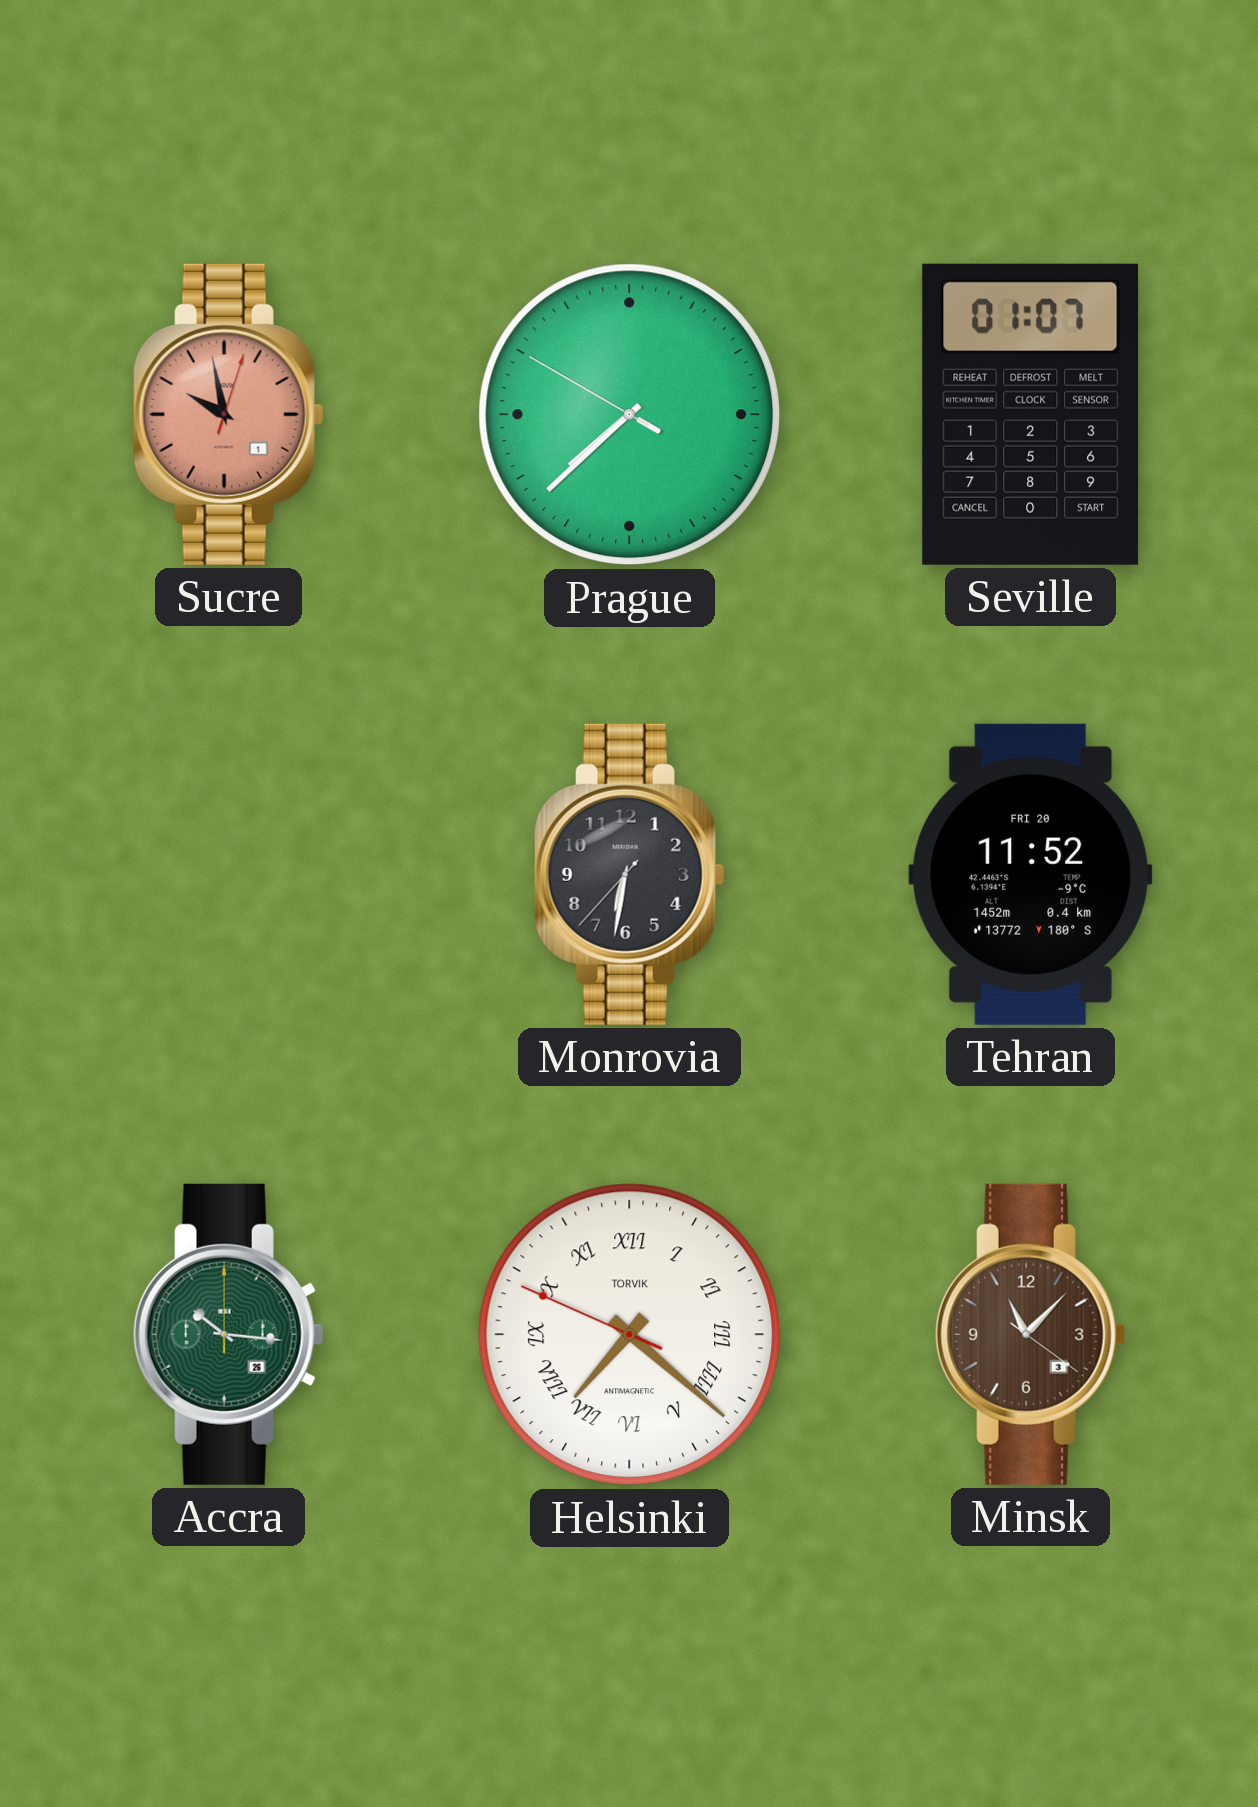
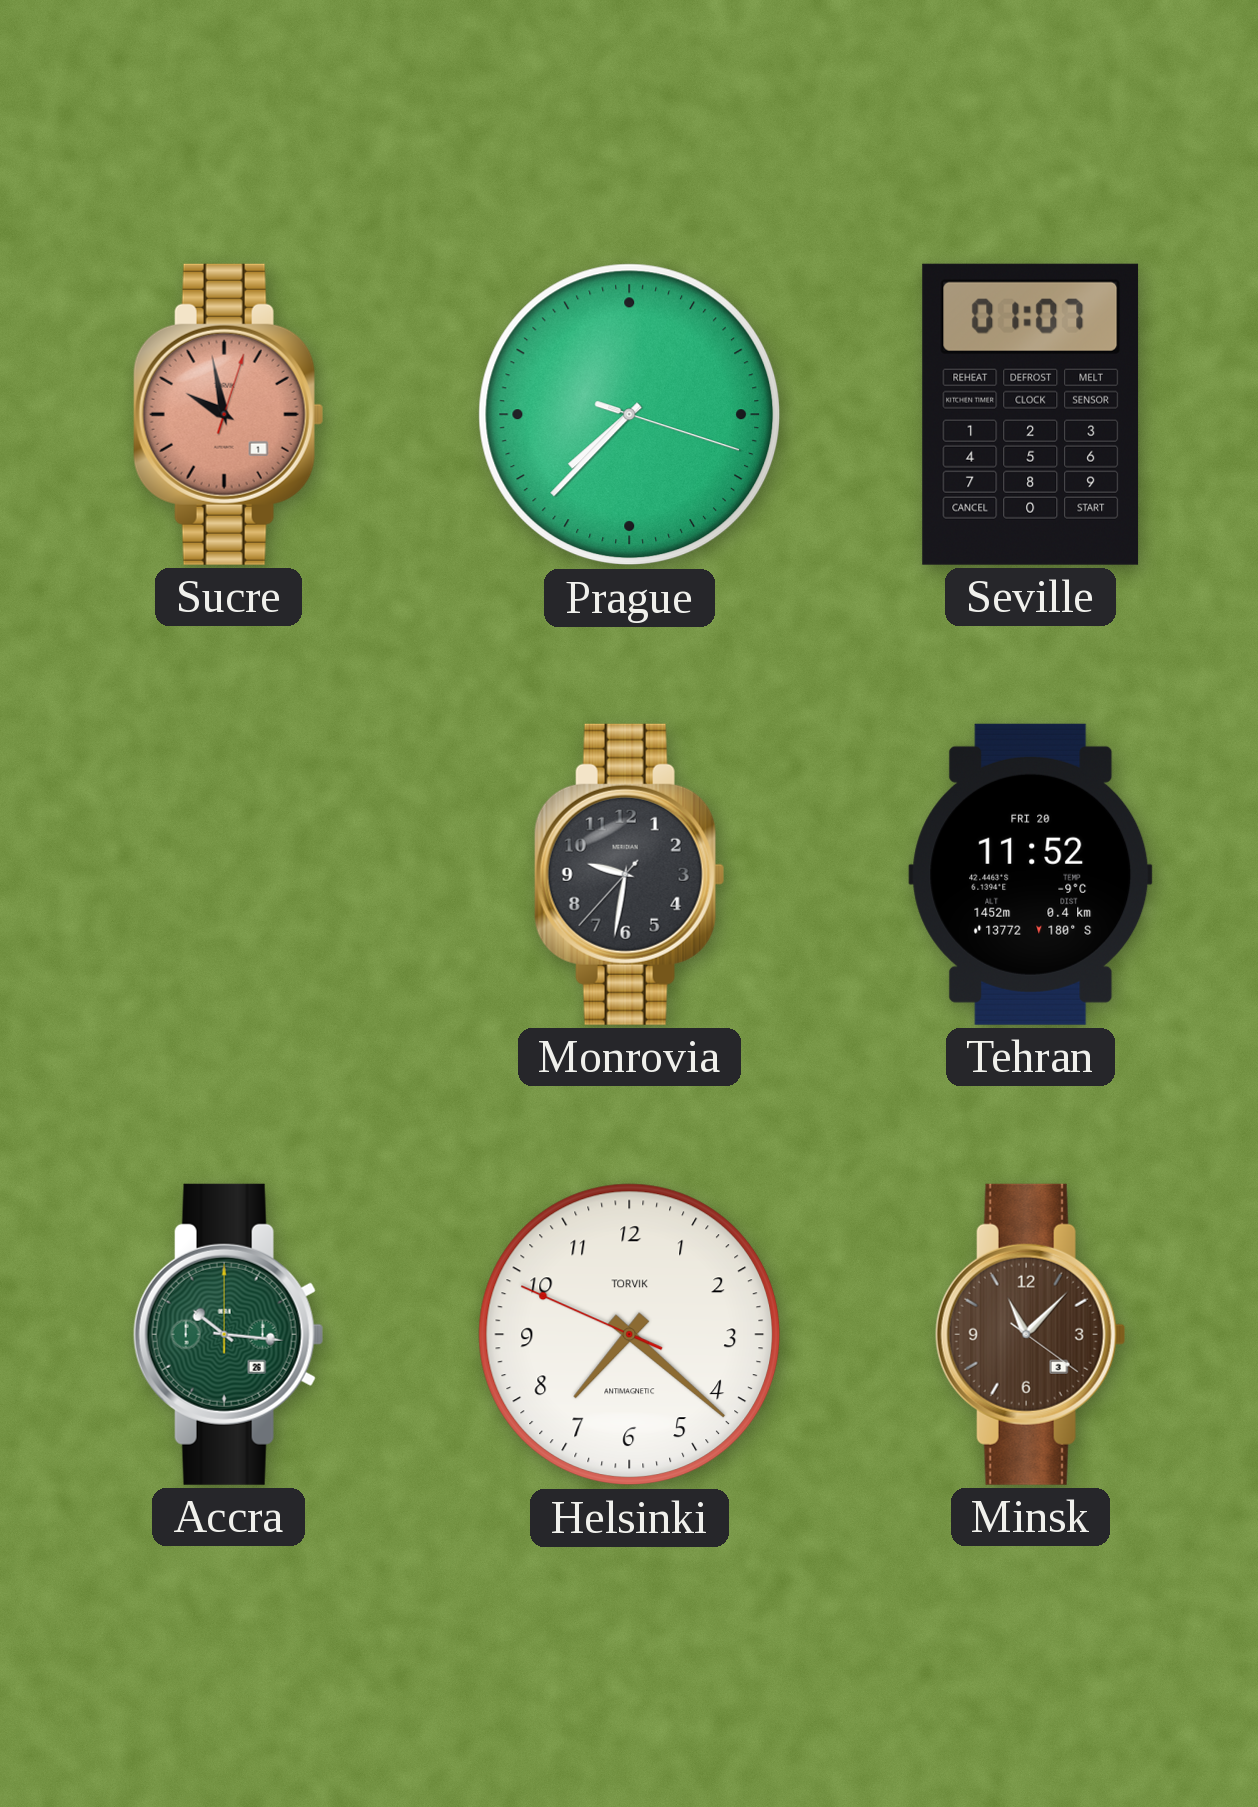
Prague: 7:37:50 -> 7:37:18
Monrovia: 6:31 -> 9:31
Helsinki numerals: Roman -> Arabic
